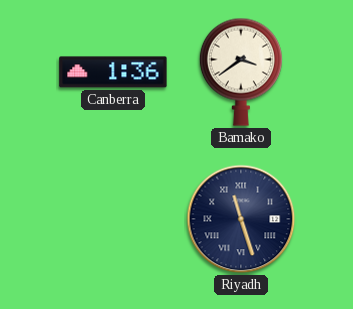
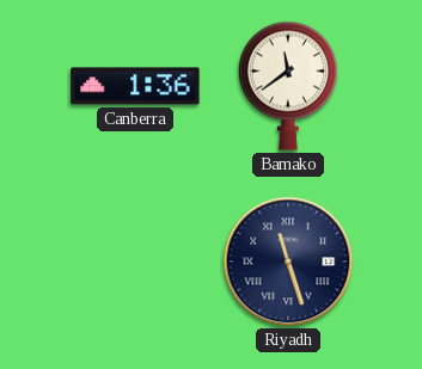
Bamako: 3:39 -> 11:39
